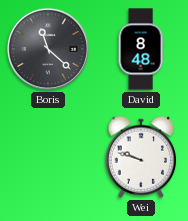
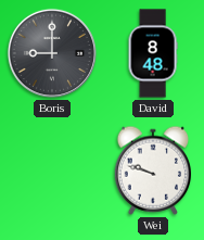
Boris: 11:22 -> 9:00
